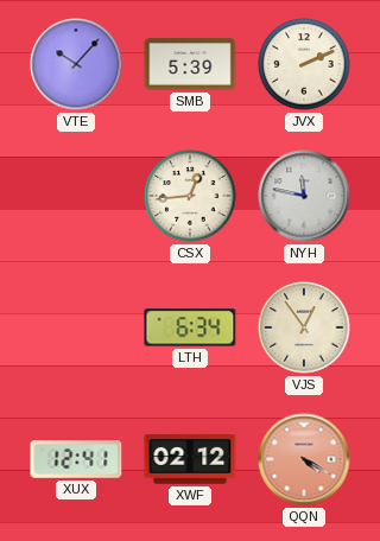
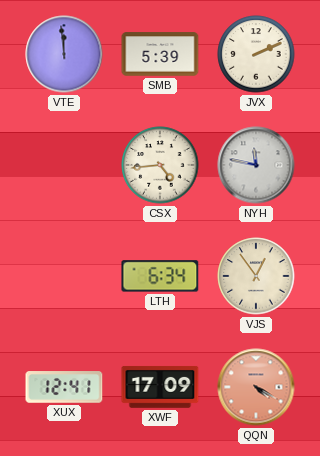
VTE: 10:07 -> 11:59
CSX: 12:44 -> 4:44
XWF: 02:12 -> 17:09
